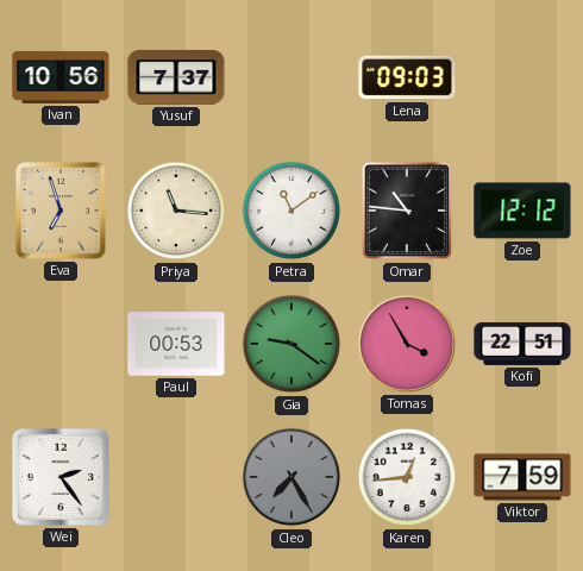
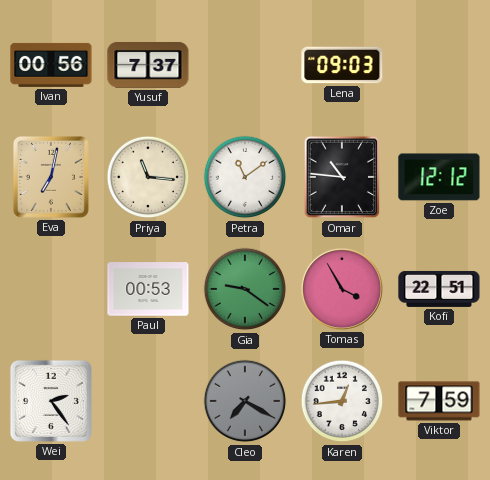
Ivan: 10:56 -> 00:56
Eva: 6:57 -> 7:02
Cleo: 7:25 -> 7:20
